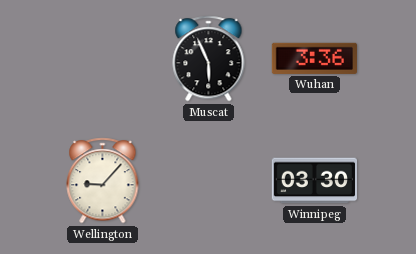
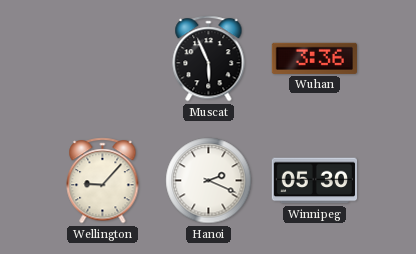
Hanoi: none -> 2:19
Winnipeg: 03:30 -> 05:30
